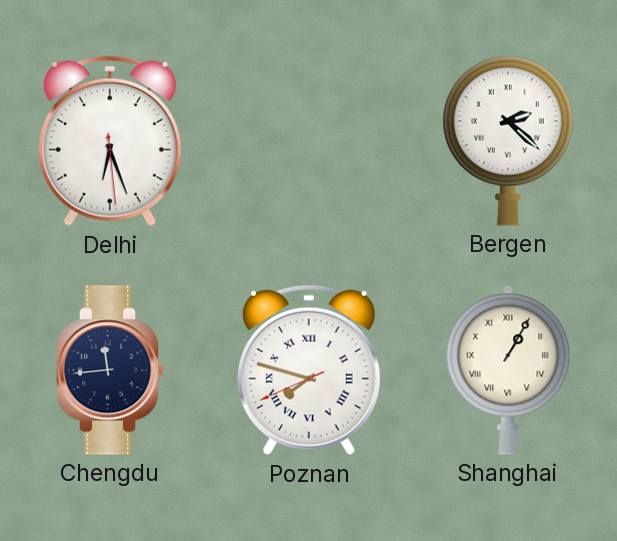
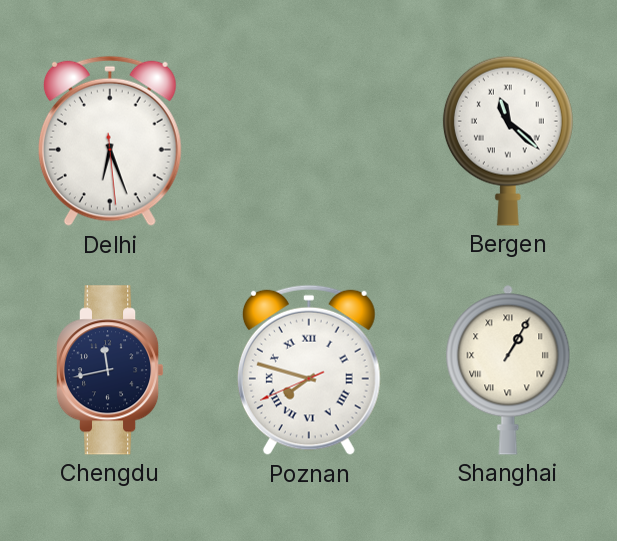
Bergen: 2:22 -> 11:22
Chengdu: 11:44 -> 11:43
